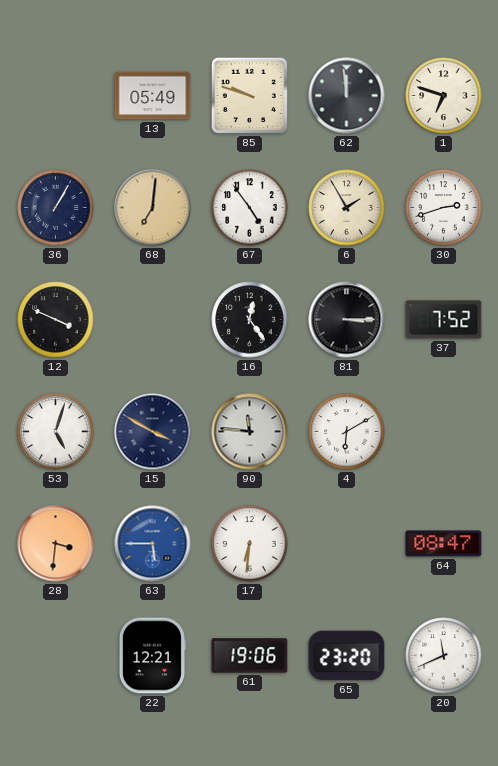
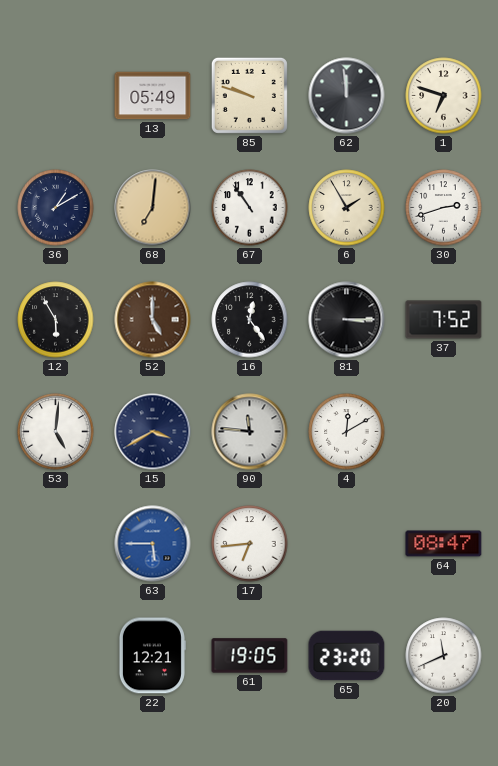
36: 1:05 -> 1:10
67: 4:54 -> 10:54
12: 3:49 -> 5:55
52: none -> 5:00
53: 5:03 -> 5:01
15: 3:50 -> 3:40
4: 6:10 -> 12:10
28: 3:31 -> none
17: 6:31 -> 6:44
61: 19:06 -> 19:05
